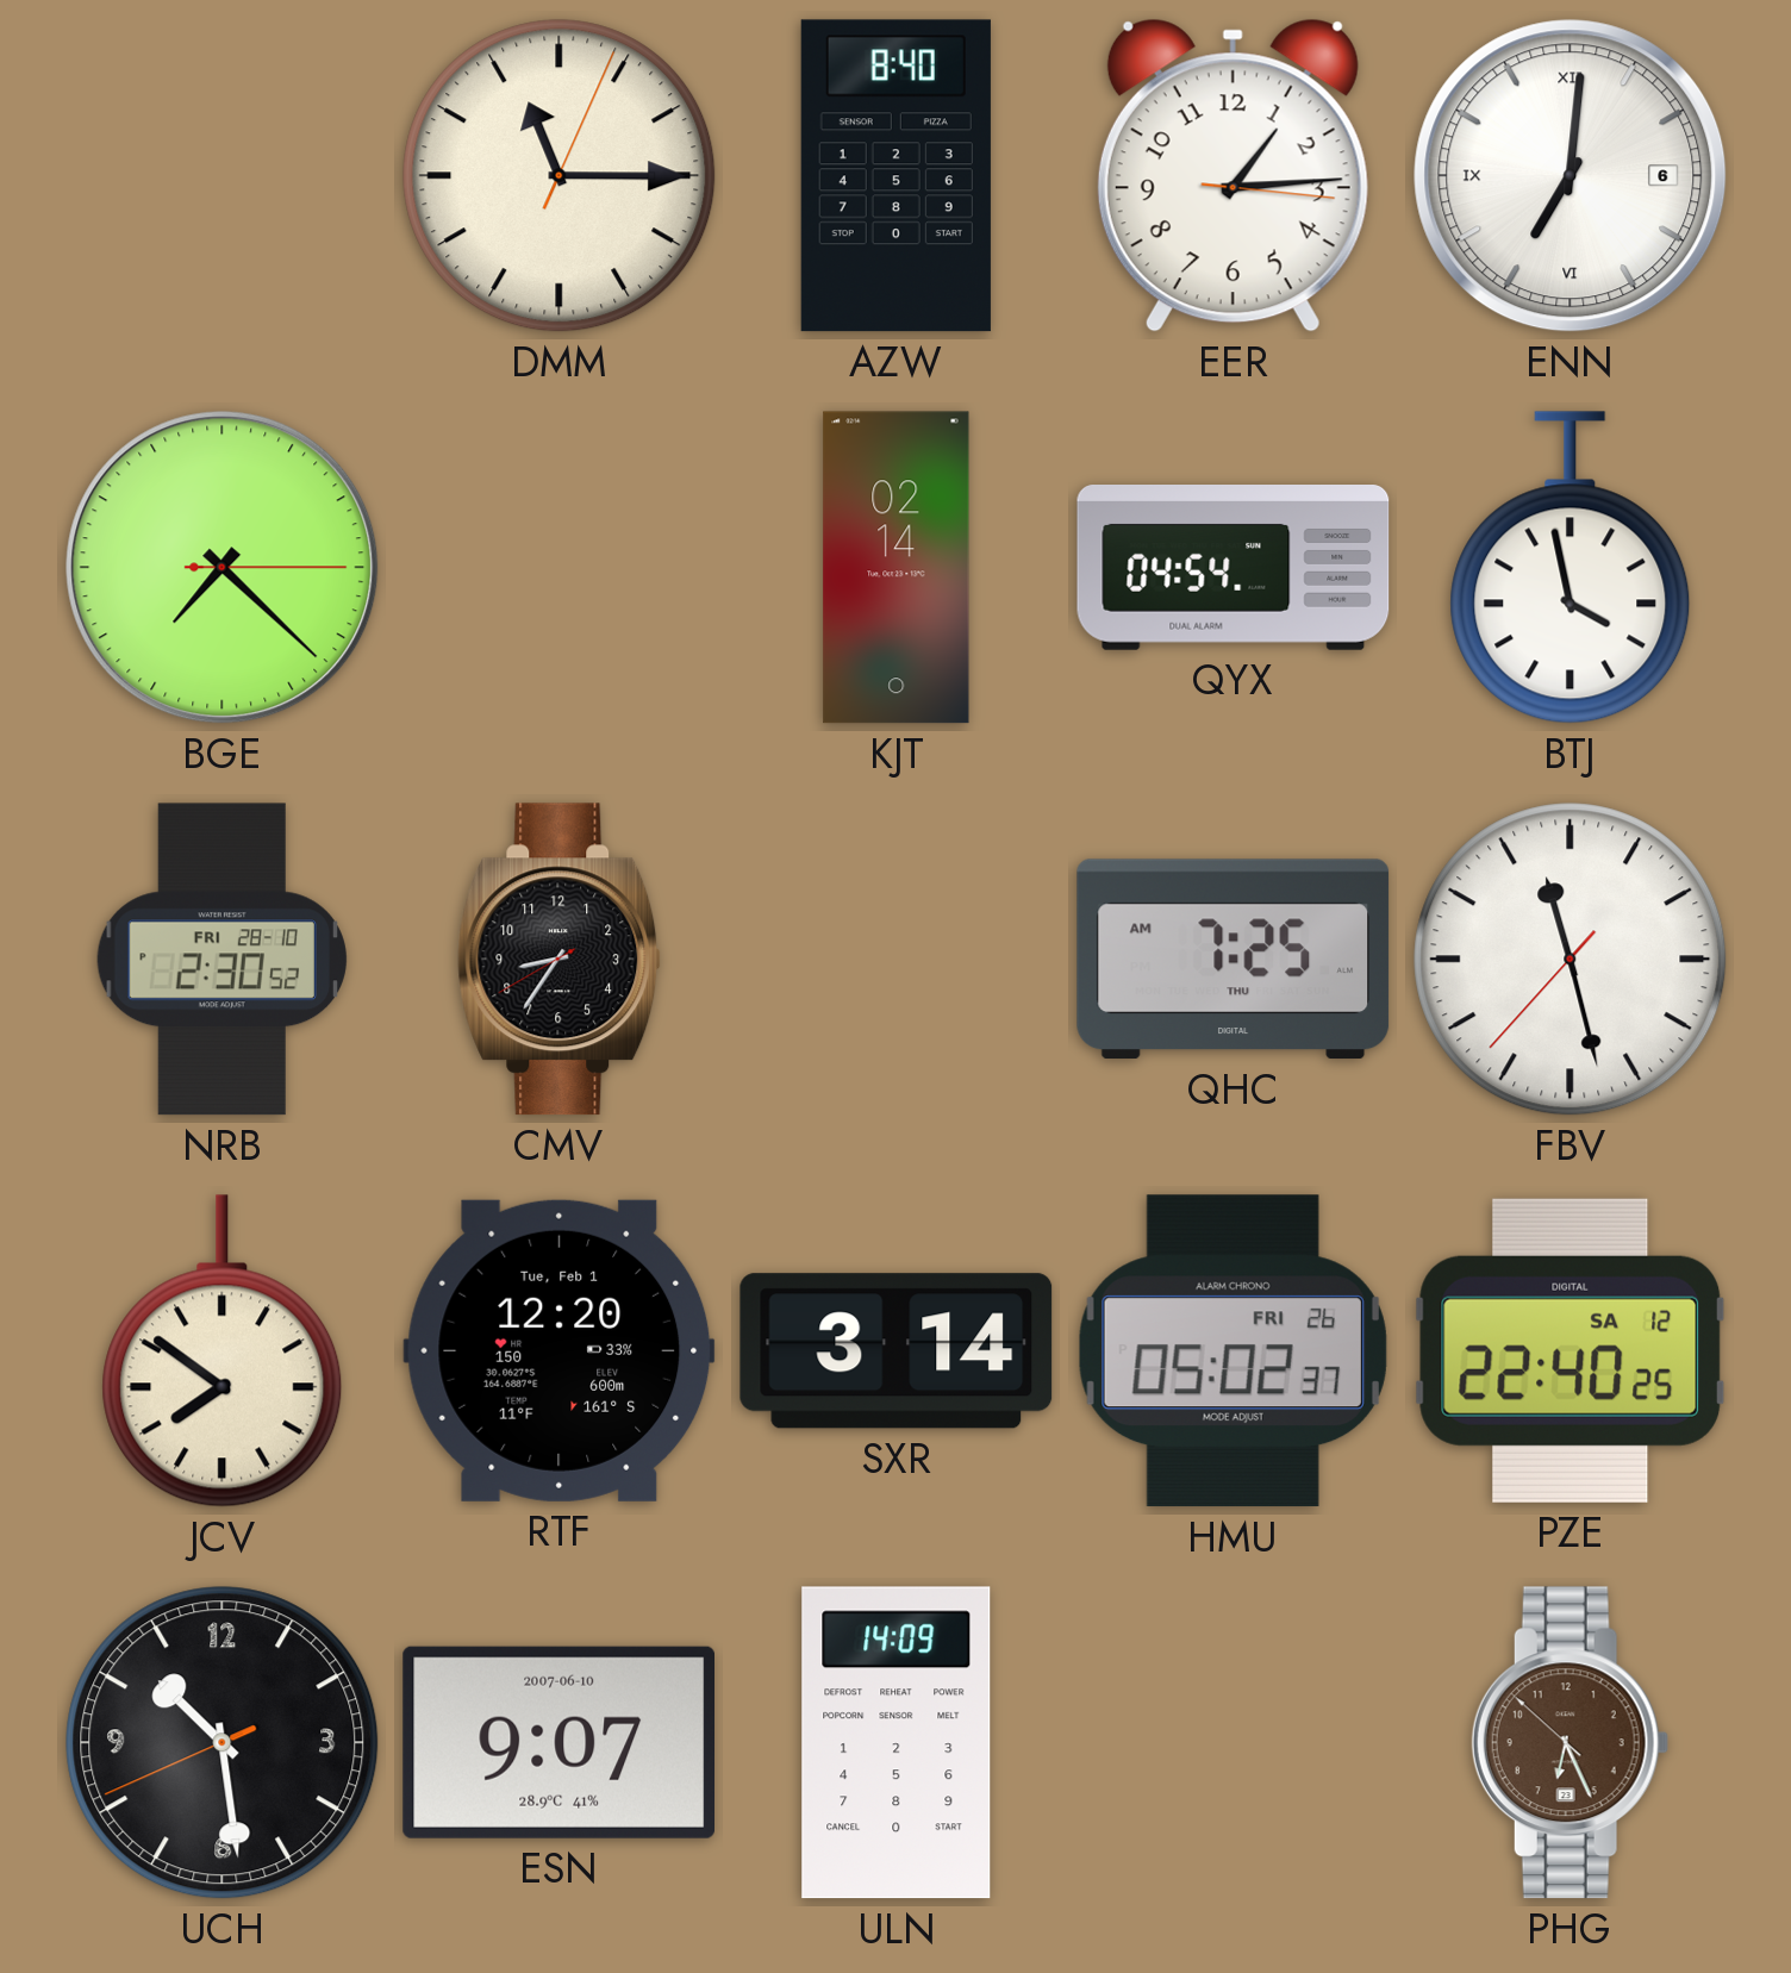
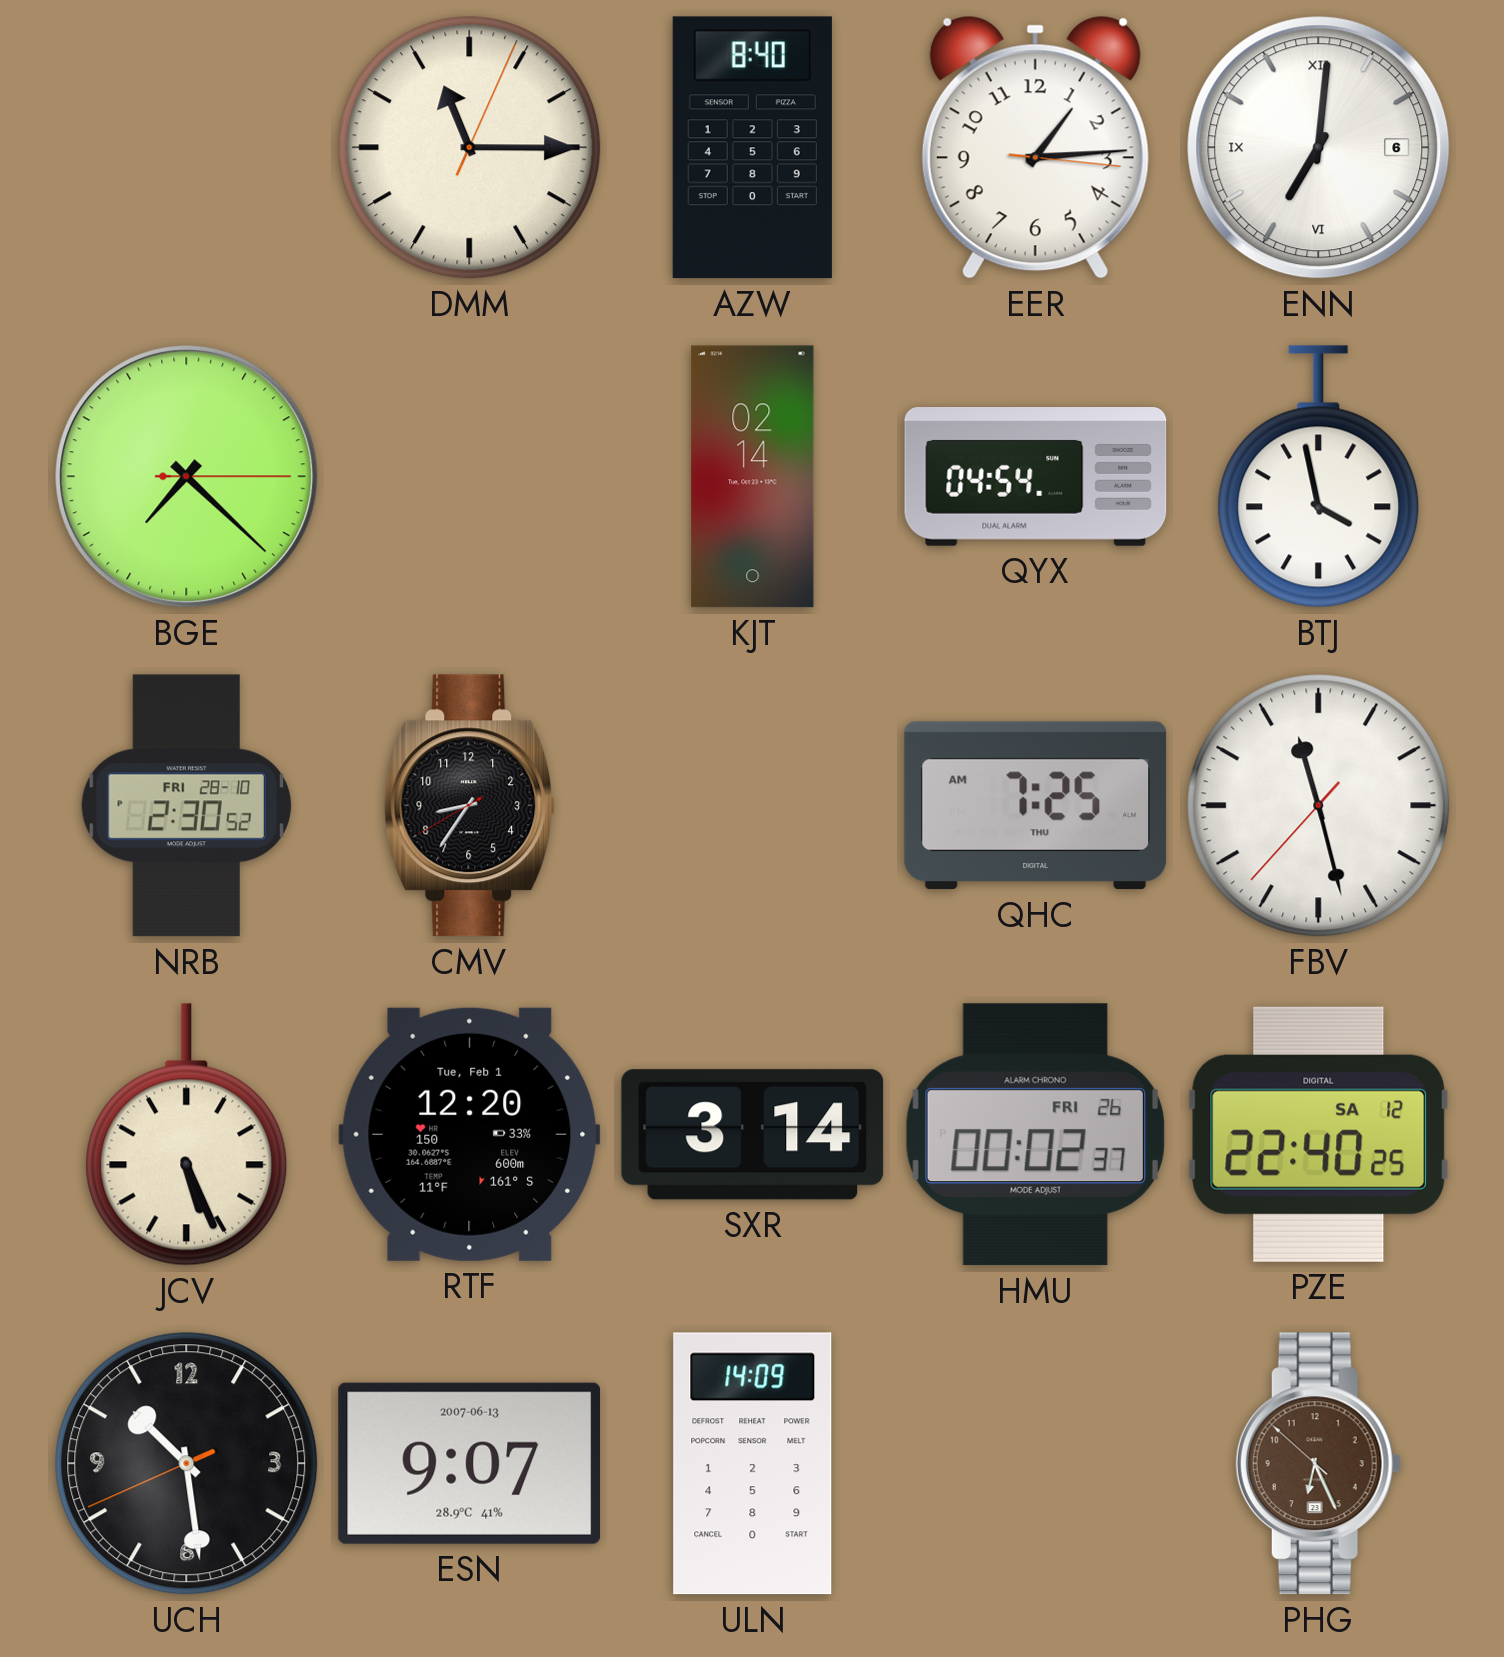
JCV: 7:51 -> 5:26
HMU: 05:02 -> 00:02
ESN date: 2007-06-10 -> 2007-06-13
